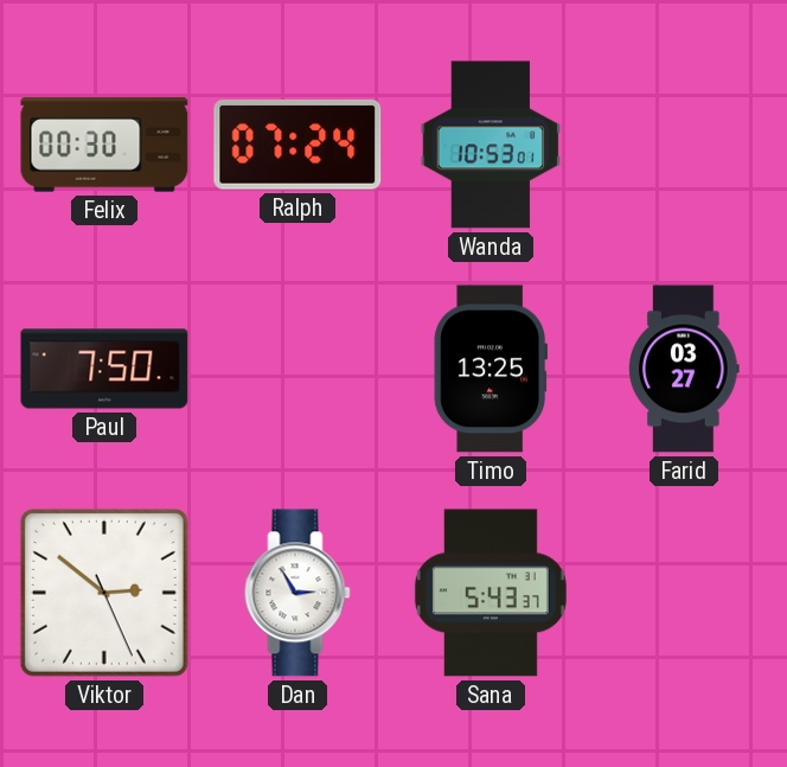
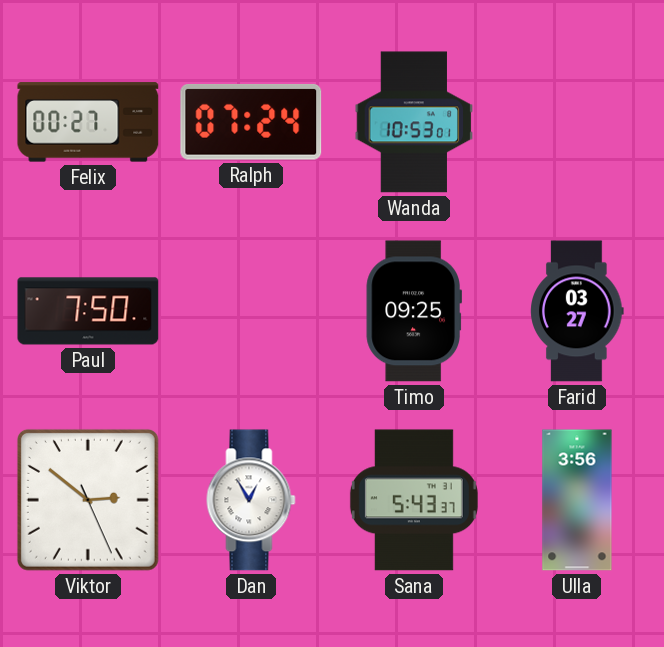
Felix: 00:30 -> 00:27
Timo: 13:25 -> 09:25
Dan: 2:55 -> 12:55
Ulla: none -> 3:56
